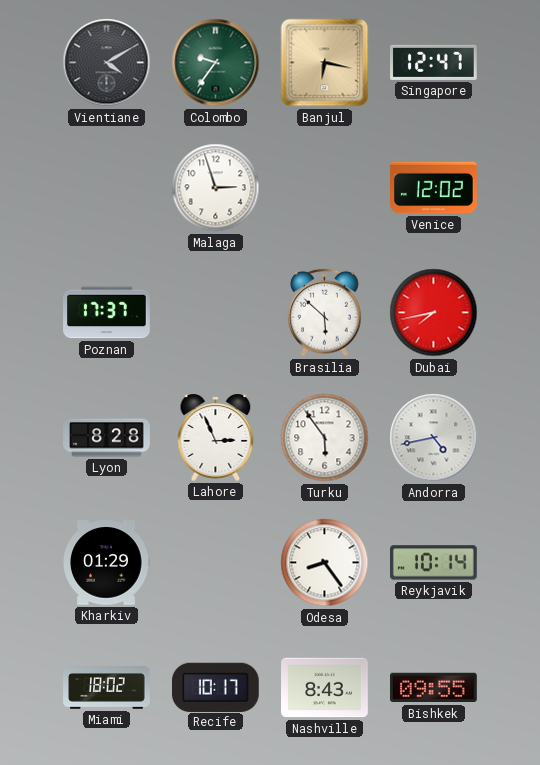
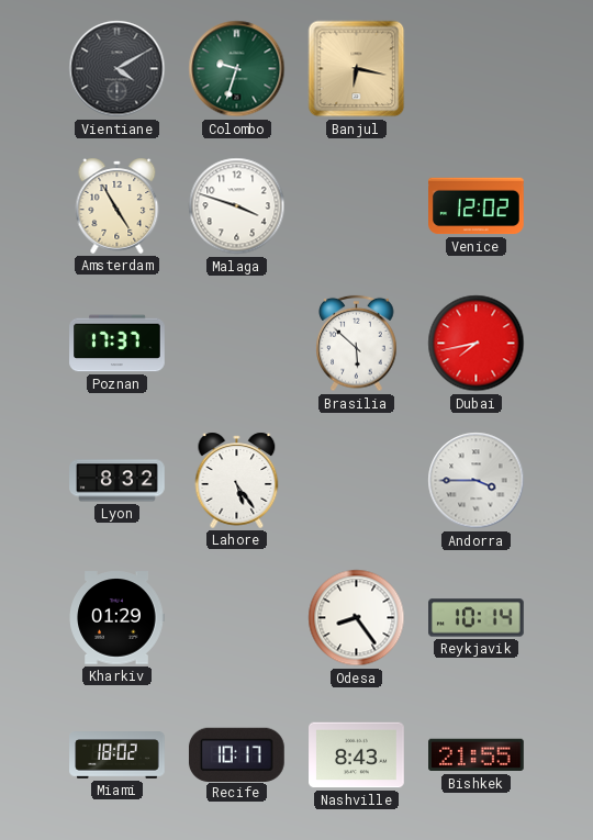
Colombo: 9:36 -> 9:33
Singapore: 12:47 -> none
Amsterdam: none -> 4:55
Malaga: 2:57 -> 3:48
Lyon: 8:28 -> 8:32
Lahore: 2:56 -> 5:24
Turku: 5:54 -> none
Andorra: 4:43 -> 3:45
Bishkek: 09:55 -> 21:55
